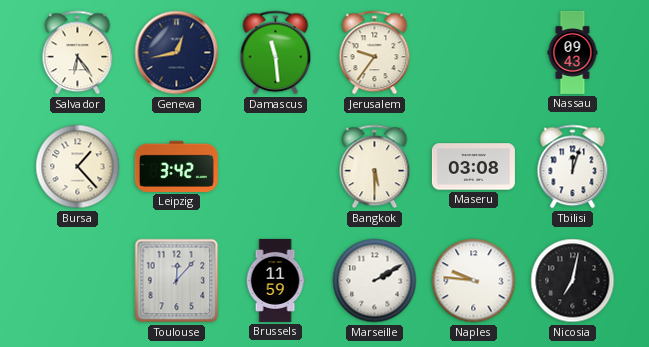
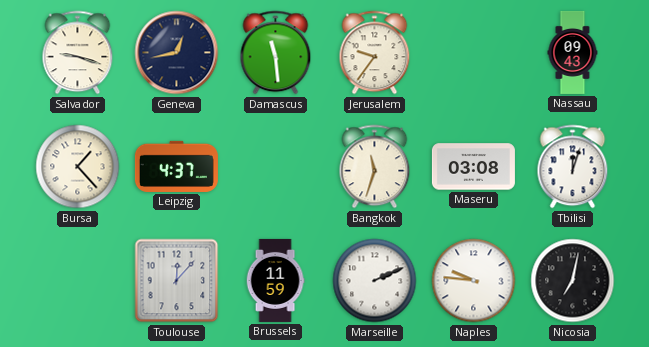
Salvador: 6:24 -> 9:18
Leipzig: 3:42 -> 4:37
Bangkok: 5:30 -> 11:33
Marseille: 2:10 -> 2:11
